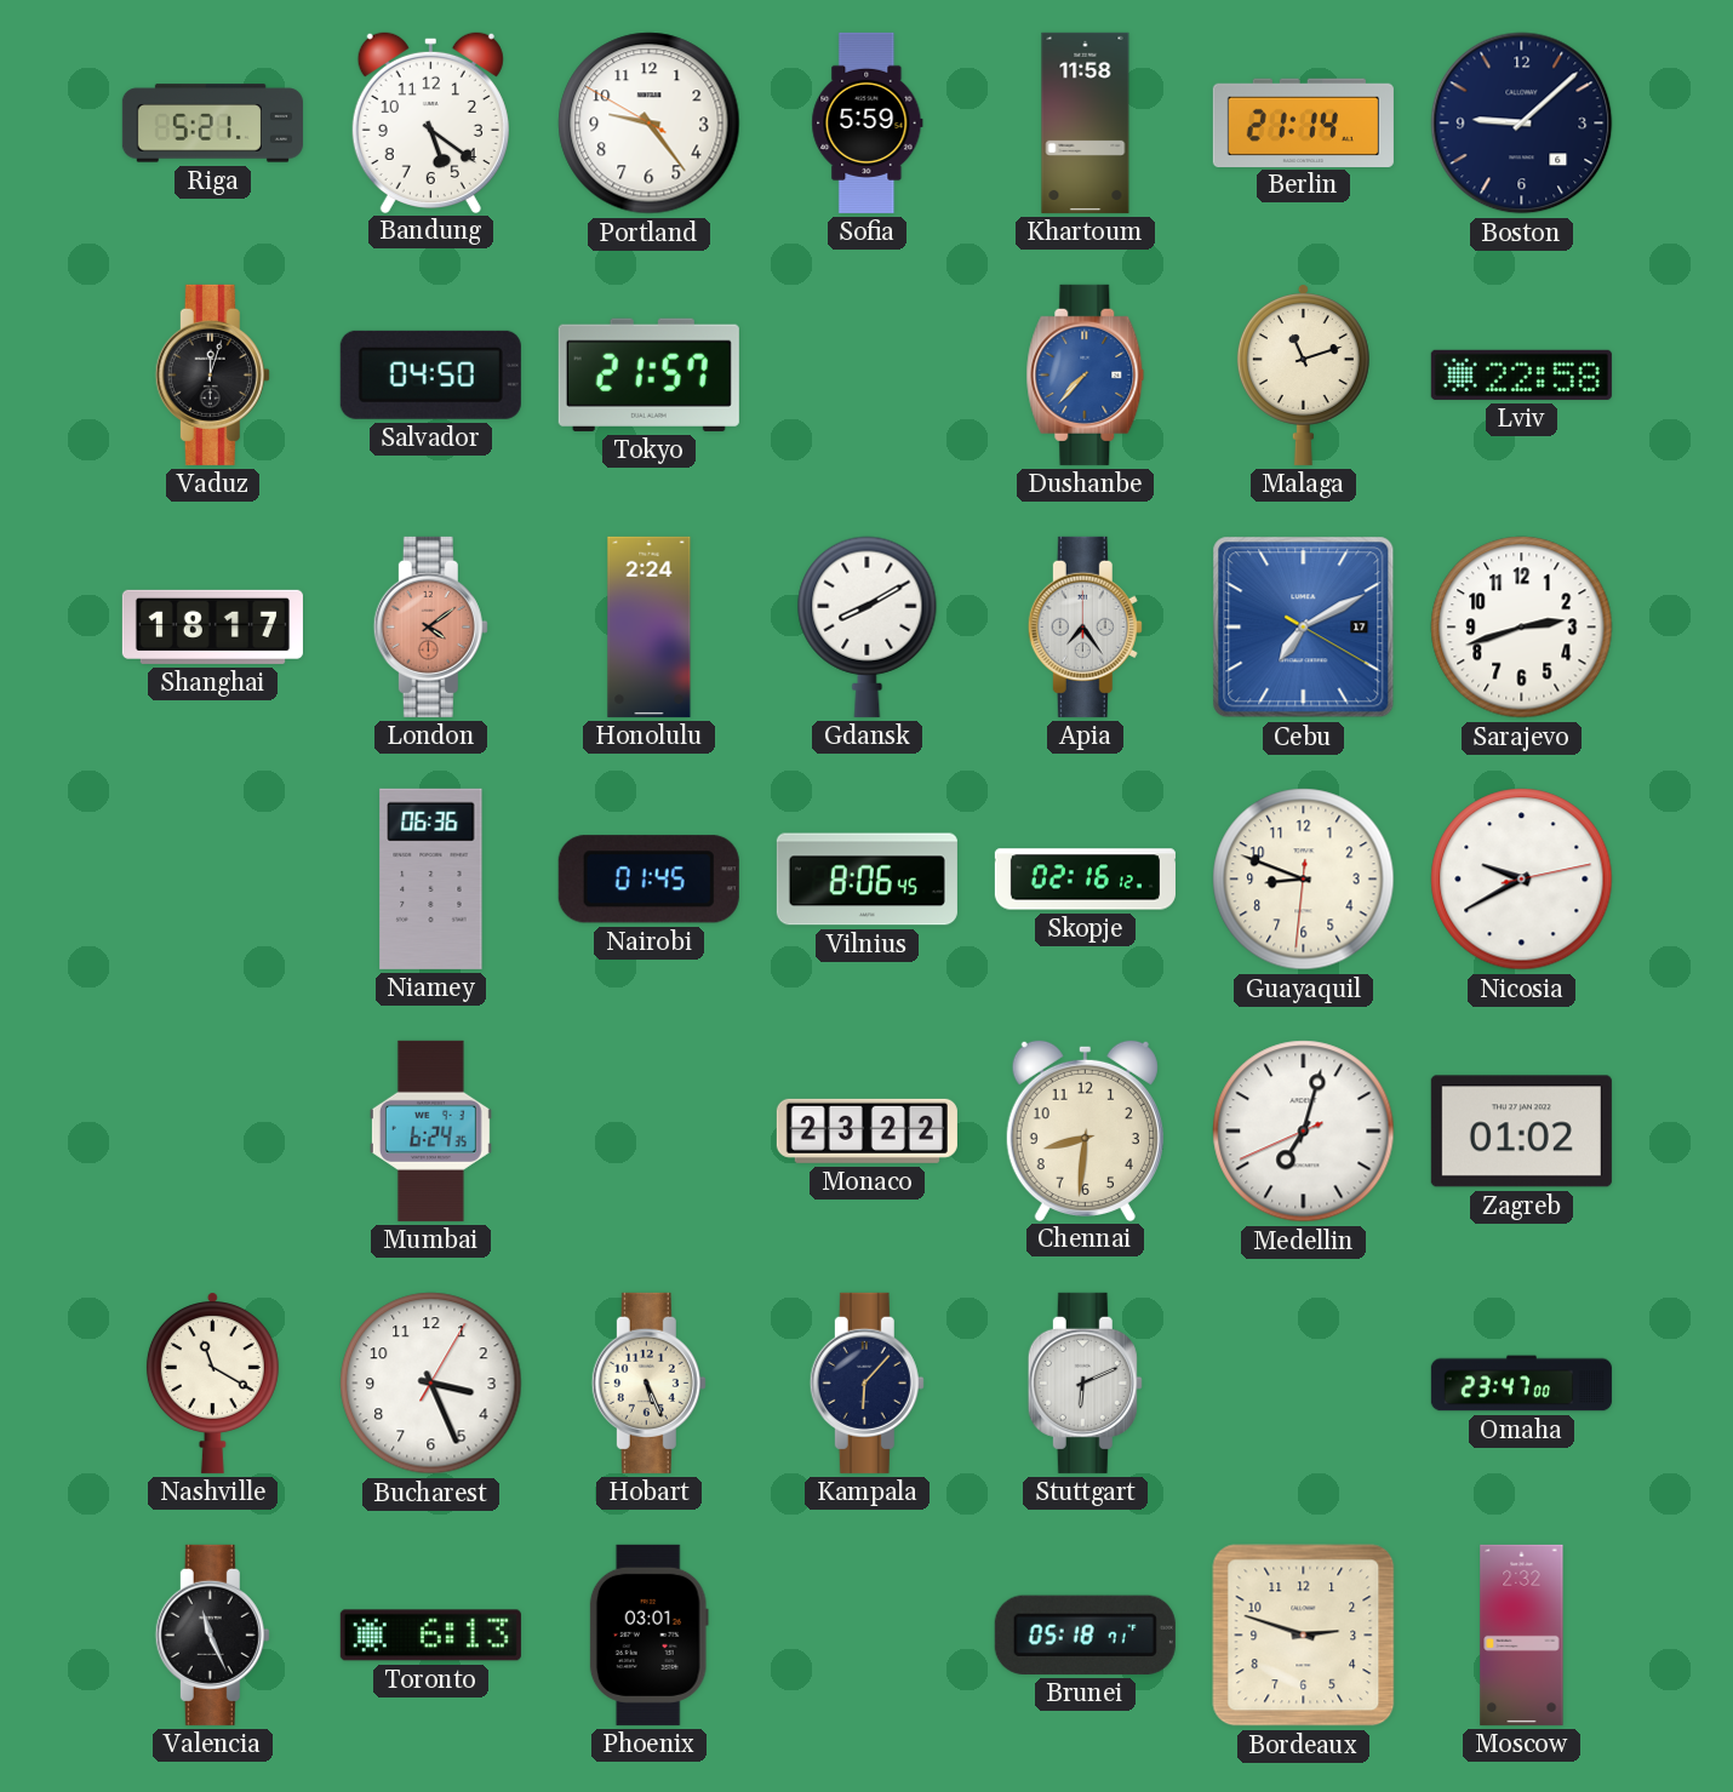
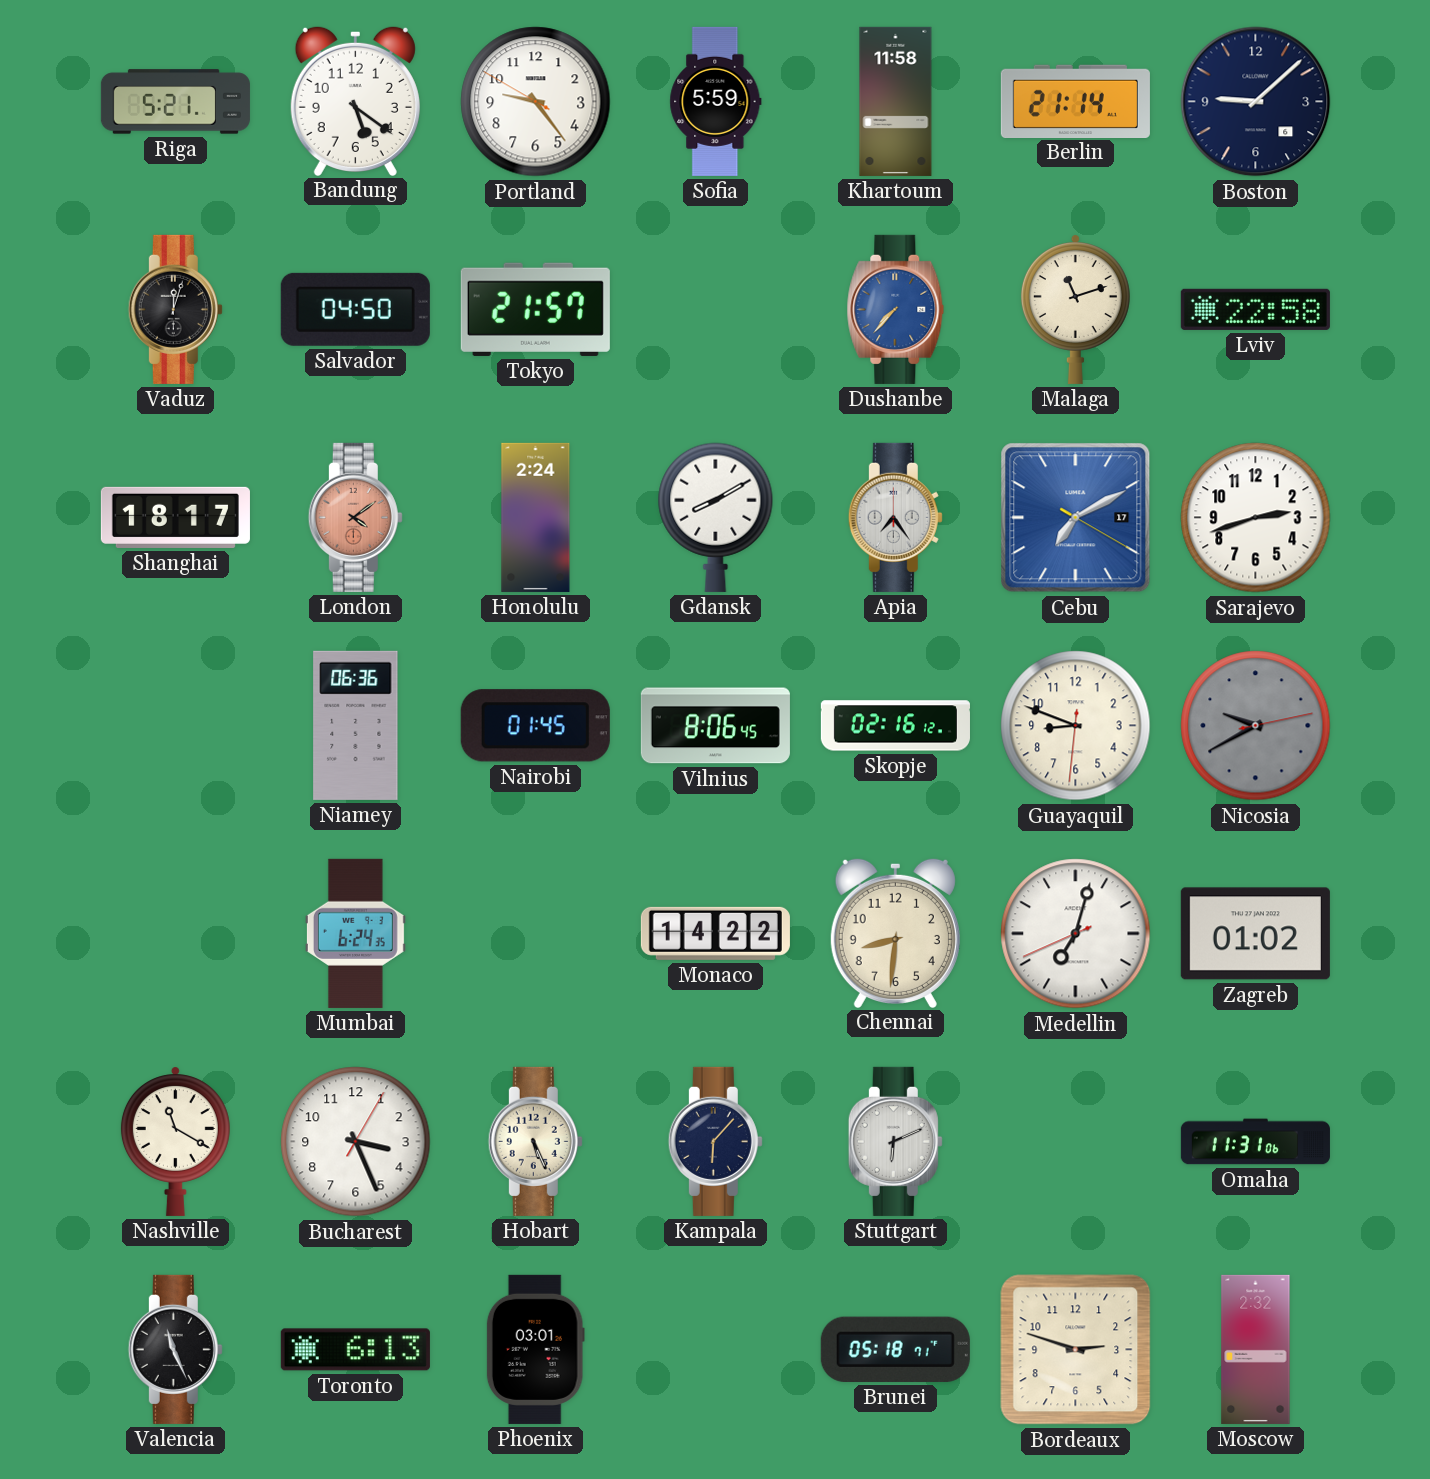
Nicosia dial: white -> grey
Monaco: 23:22 -> 14:22
Omaha: 23:47 -> 11:31
